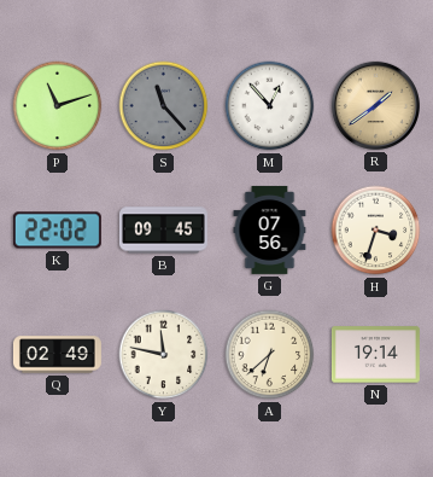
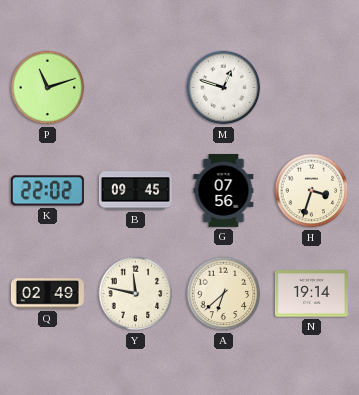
S: 11:23 -> none
M: 12:53 -> 12:48
R: 1:39 -> none
